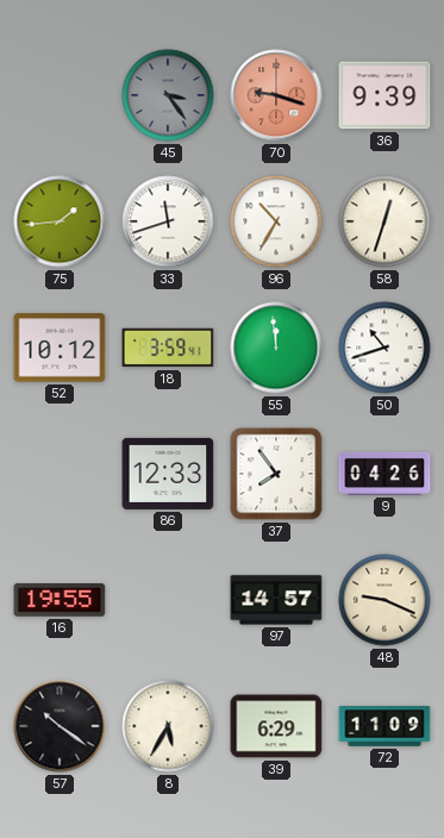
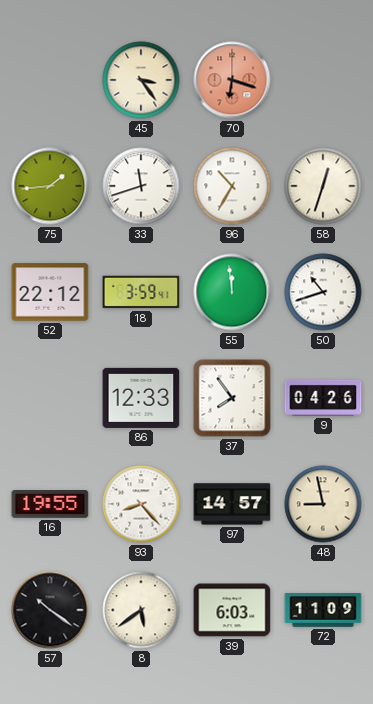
45 dial: grey -> cream
70: 9:18 -> 6:18
36: 9:39 -> none
52: 10:12 -> 22:12
93: none -> 8:23
48: 9:19 -> 8:58
8: 5:35 -> 5:39
39: 6:29 -> 6:03
